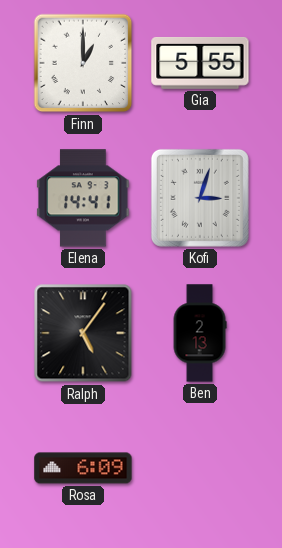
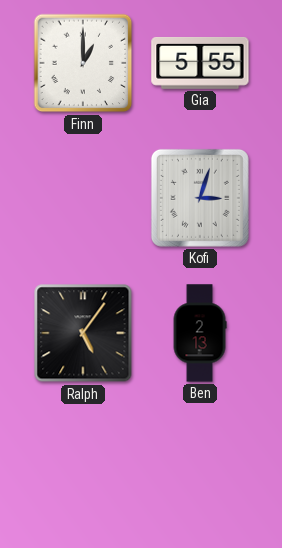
Elena: 14:41 -> none
Rosa: 6:09 -> none
